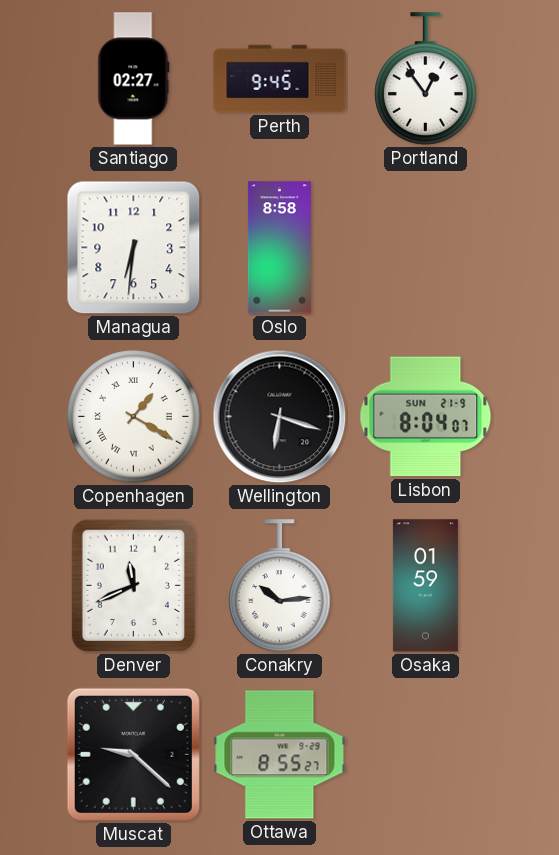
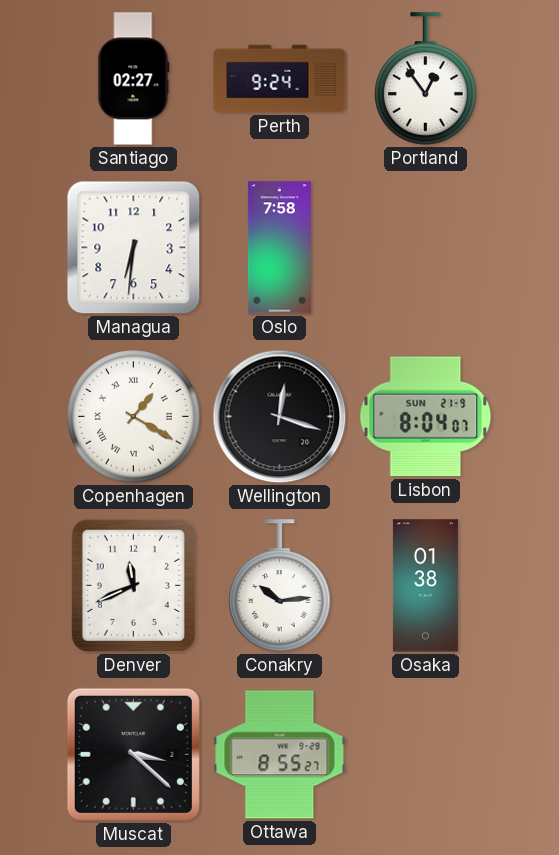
Perth: 9:45 -> 9:24
Oslo: 8:58 -> 7:58
Wellington: 6:18 -> 12:18
Osaka: 01:59 -> 01:38
Muscat: 9:22 -> 3:22
